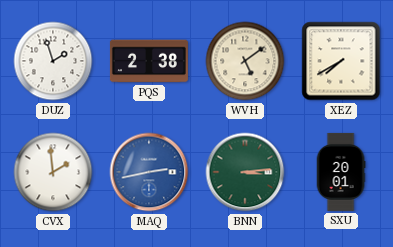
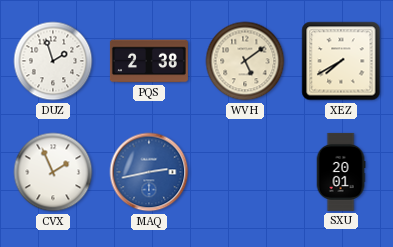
CVX: 1:59 -> 1:56
BNN: 3:14 -> none
